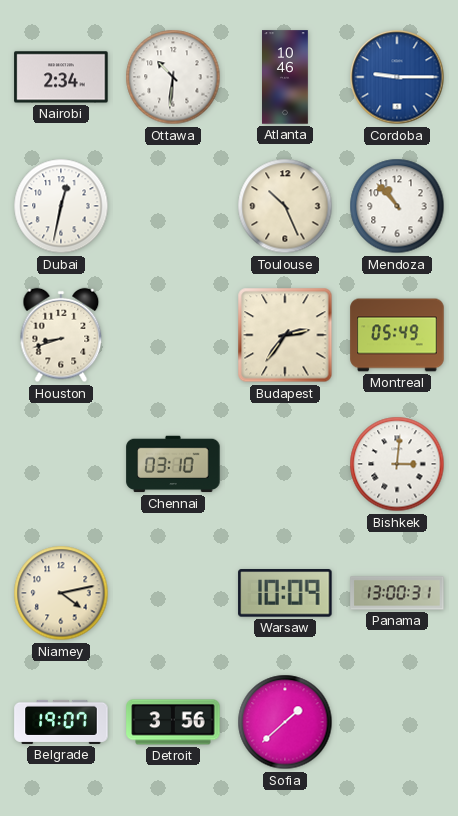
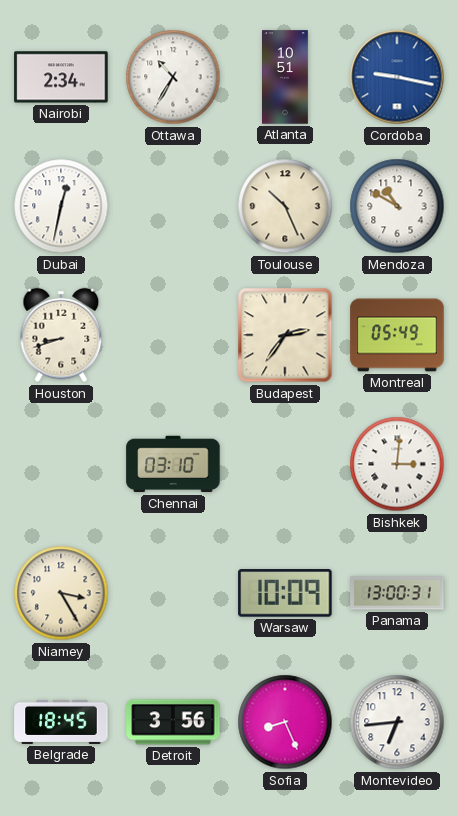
Ottawa: 10:31 -> 10:35
Atlanta: 10:46 -> 10:51
Cordoba: 9:15 -> 9:17
Mendoza: 10:53 -> 10:50
Niamey: 4:13 -> 3:25
Belgrade: 19:07 -> 18:45
Sofia: 1:38 -> 8:26
Montevideo: none -> 6:44
